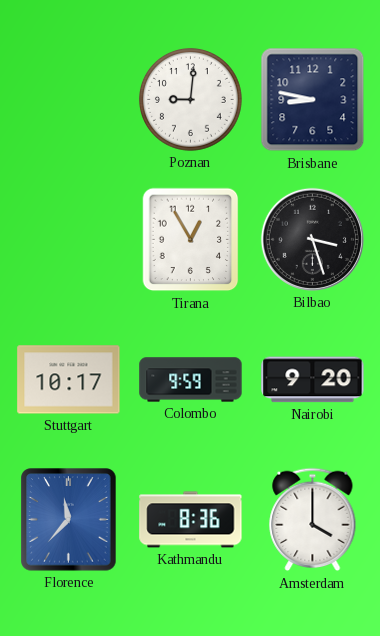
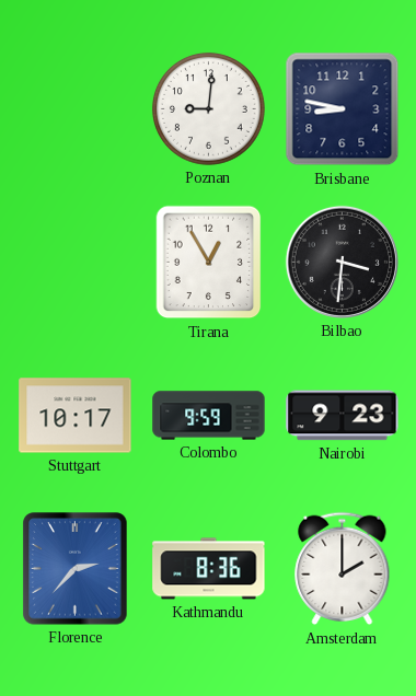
Bilbao: 3:27 -> 3:31
Nairobi: 9:20 -> 9:23
Florence: 11:37 -> 2:37
Amsterdam: 4:00 -> 2:00
